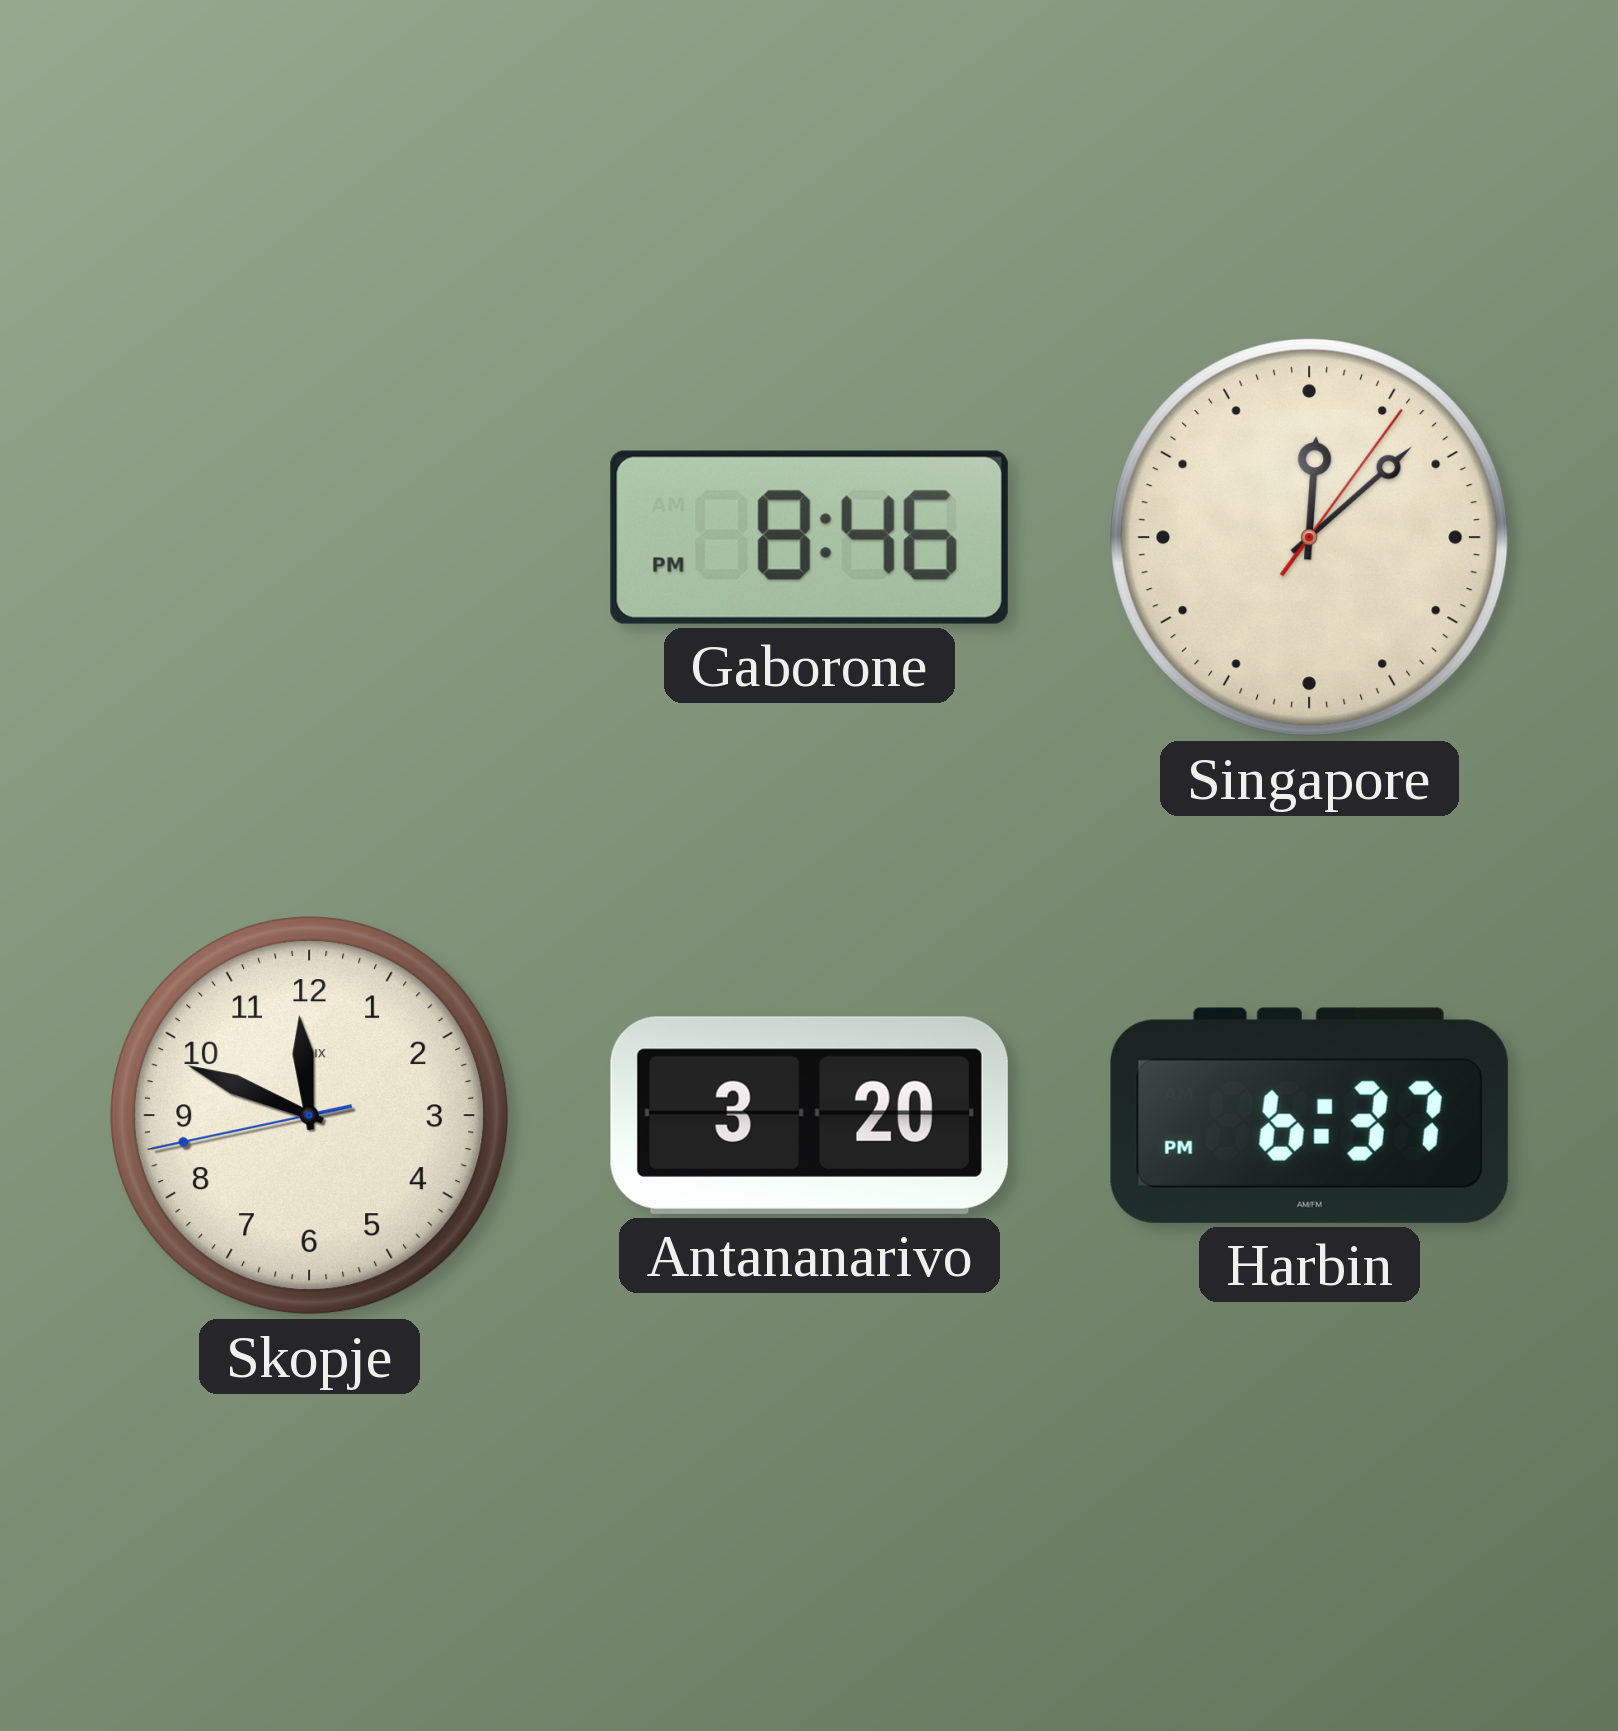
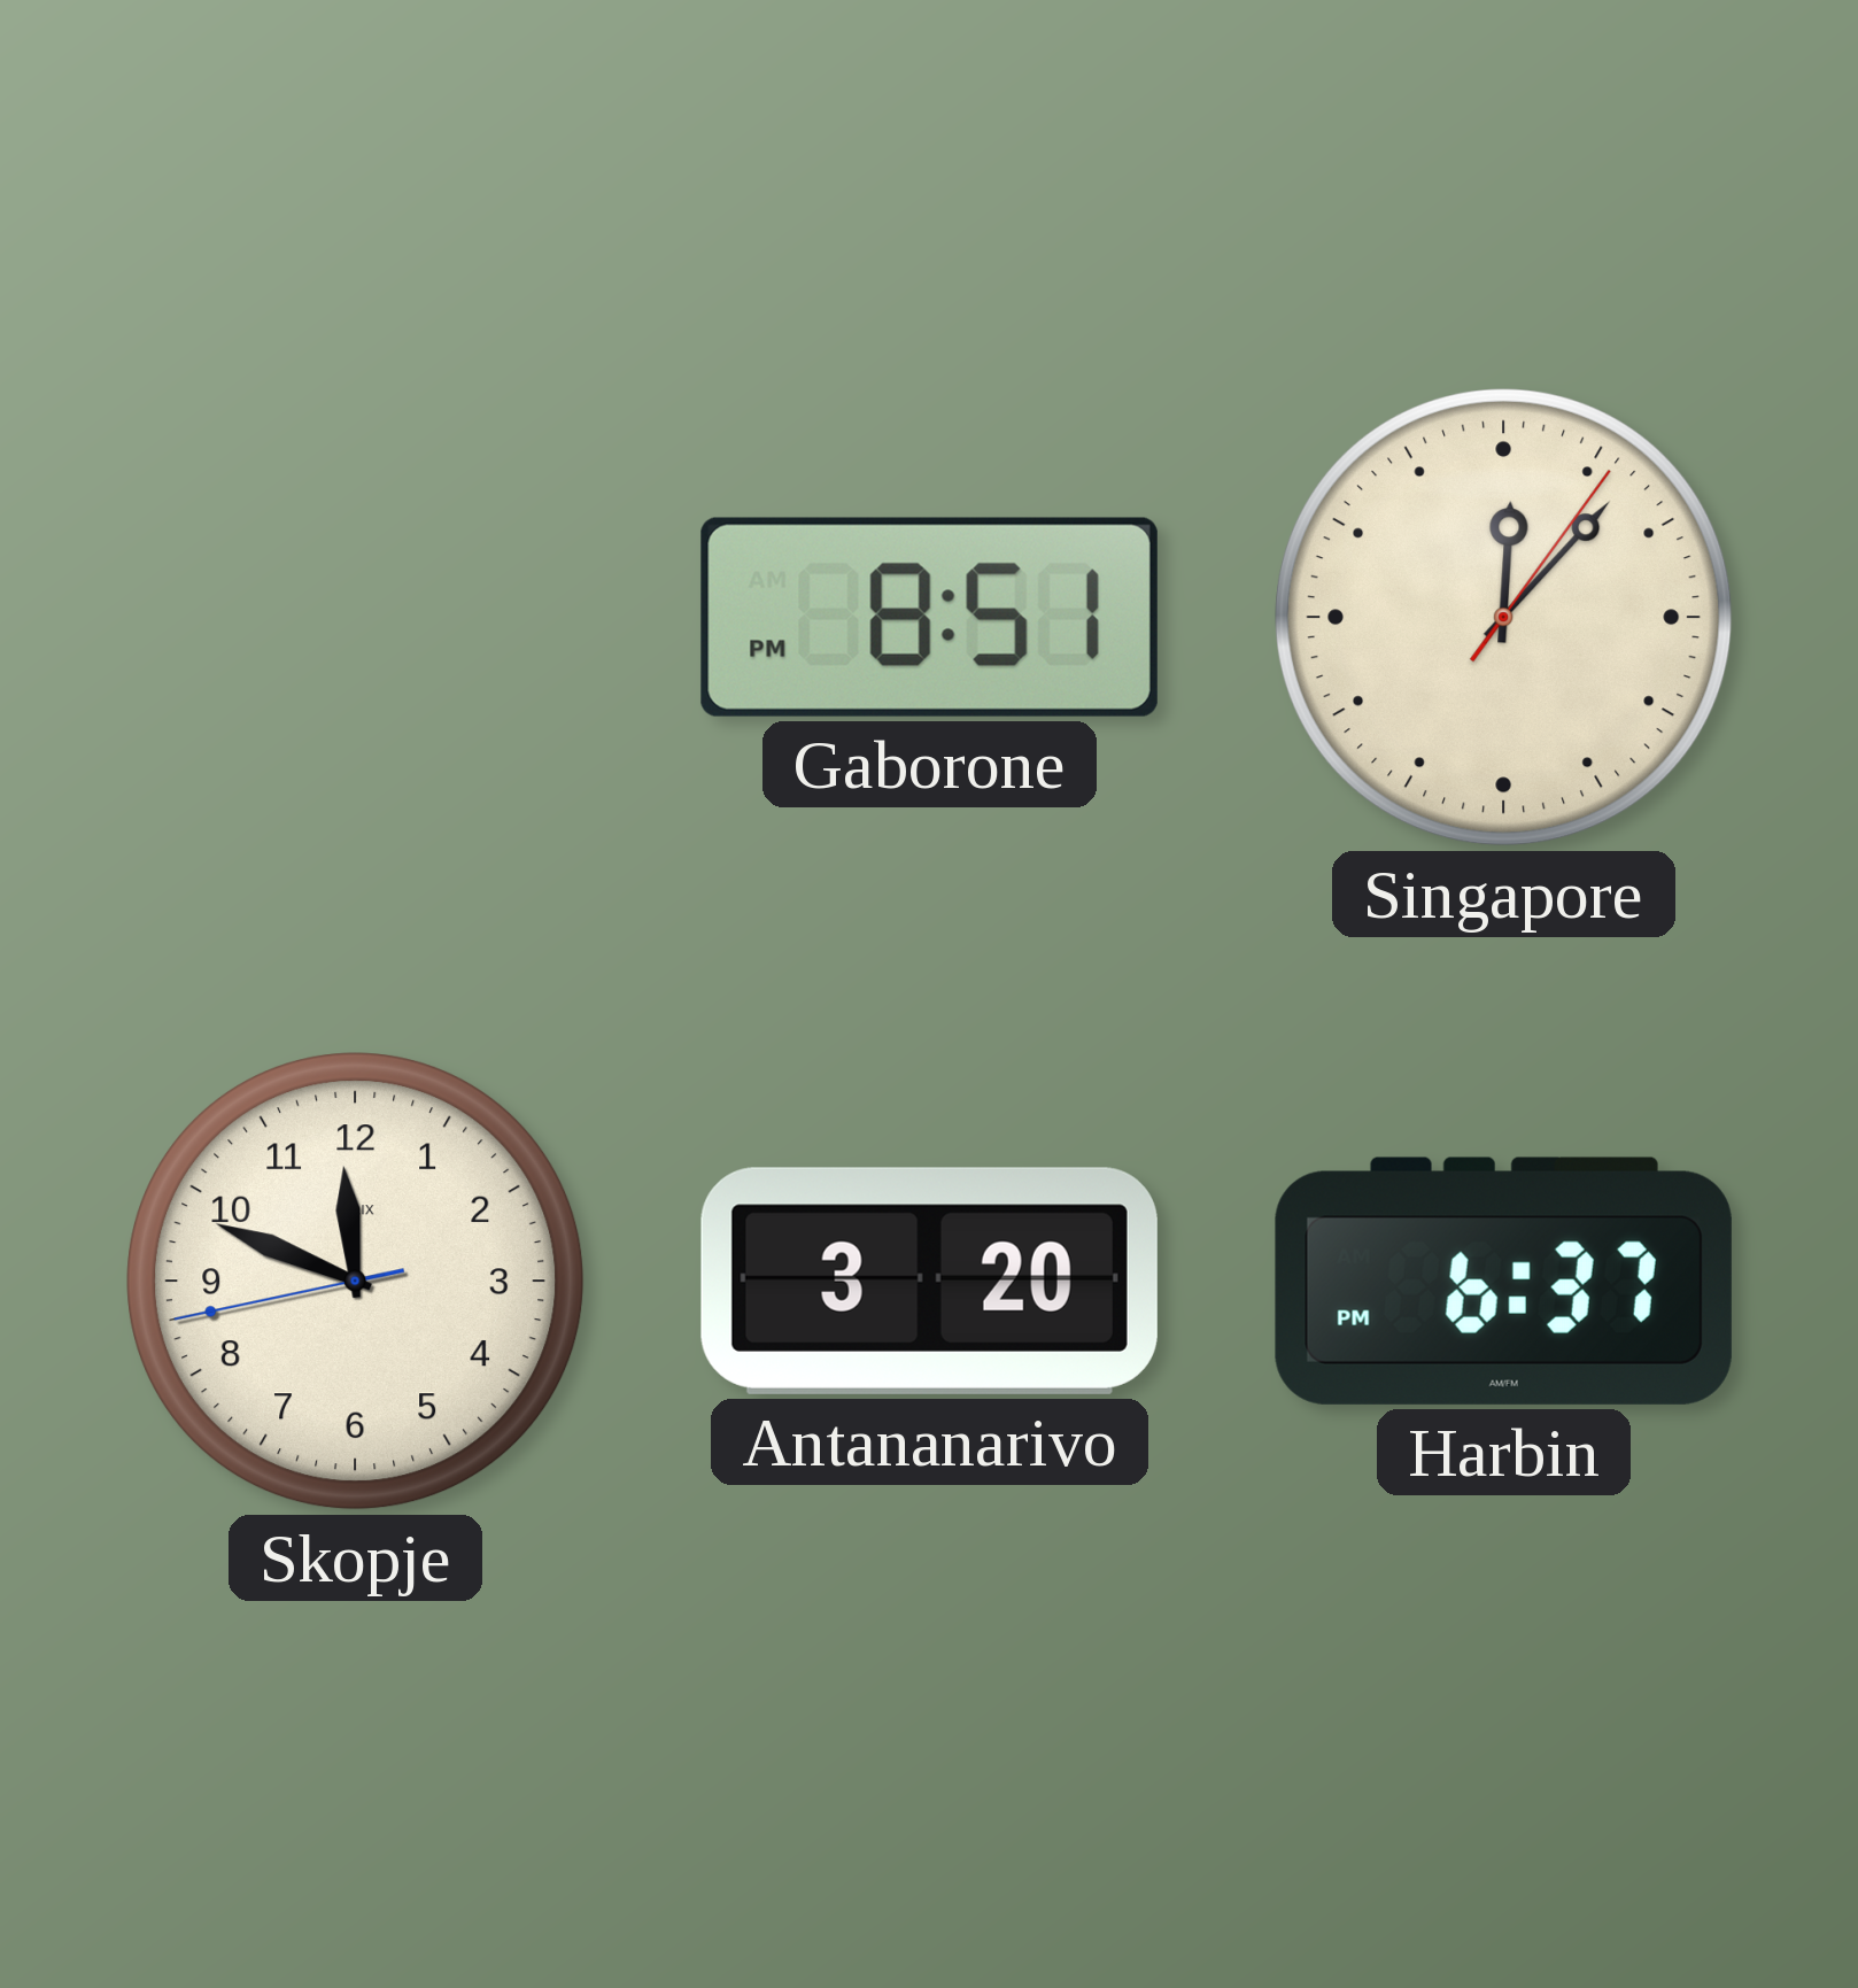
Gaborone: 8:46 -> 8:51
Singapore: 12:08 -> 12:07
